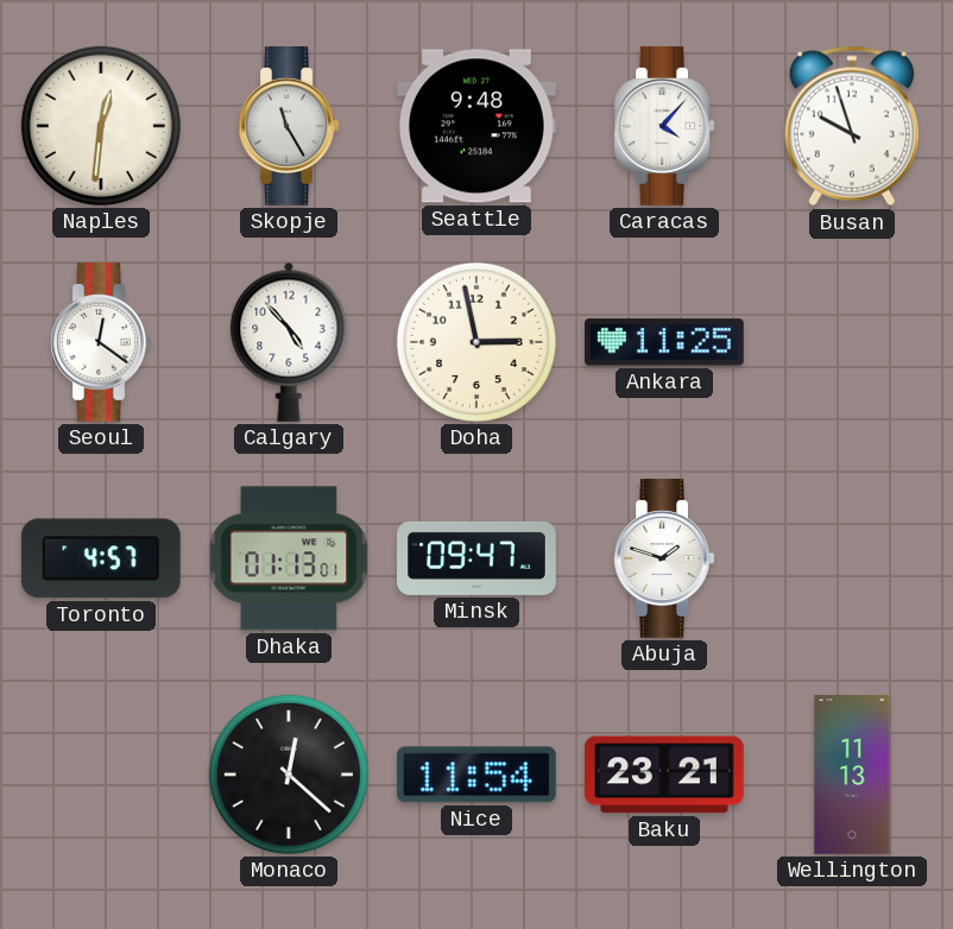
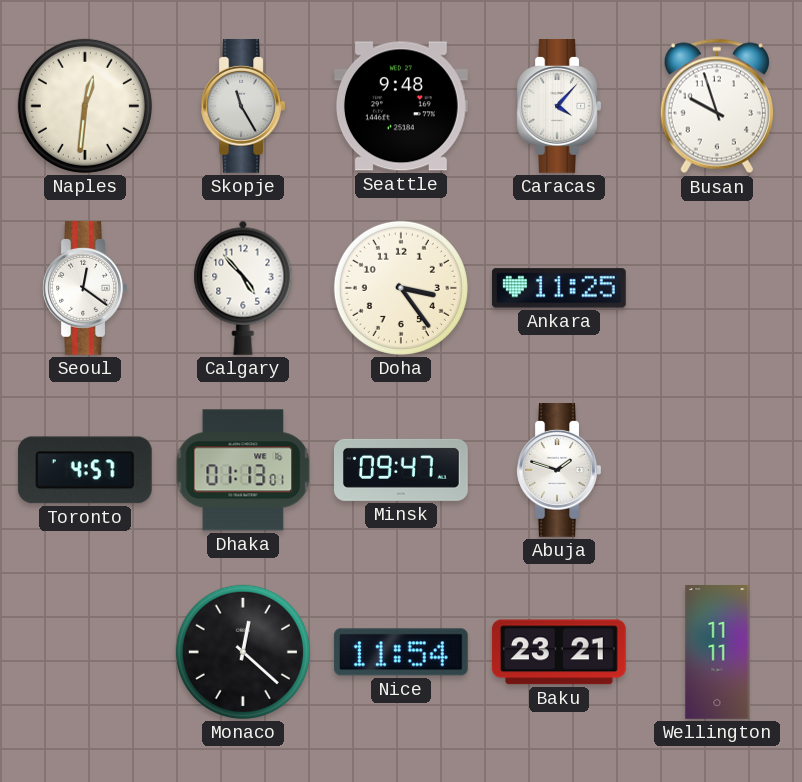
Doha: 2:58 -> 3:24
Wellington: 11:13 -> 11:11
